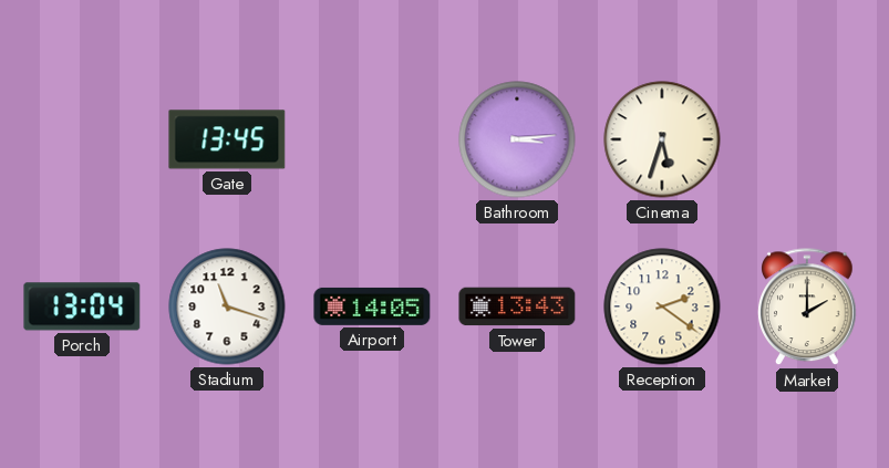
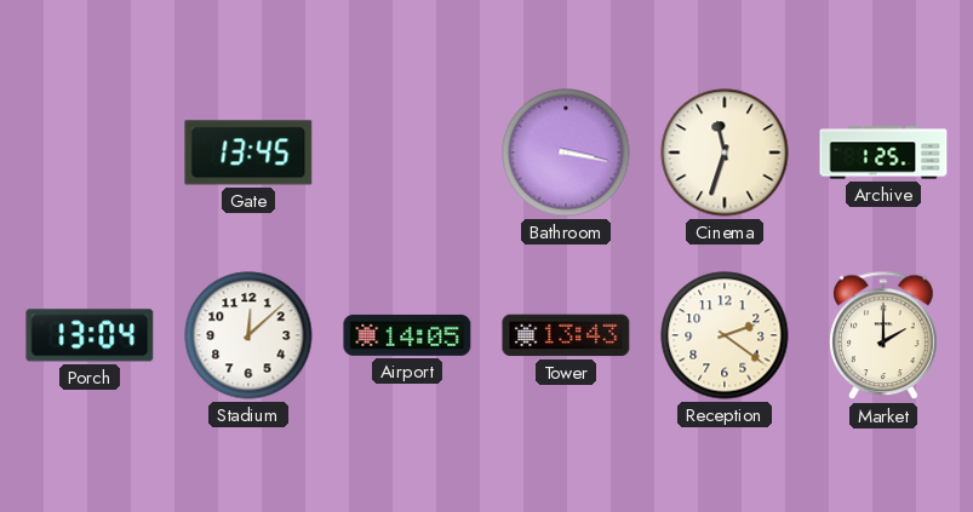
Bathroom: 3:14 -> 3:17
Cinema: 5:33 -> 11:33
Archive: none -> 1:25
Stadium: 11:18 -> 12:08
